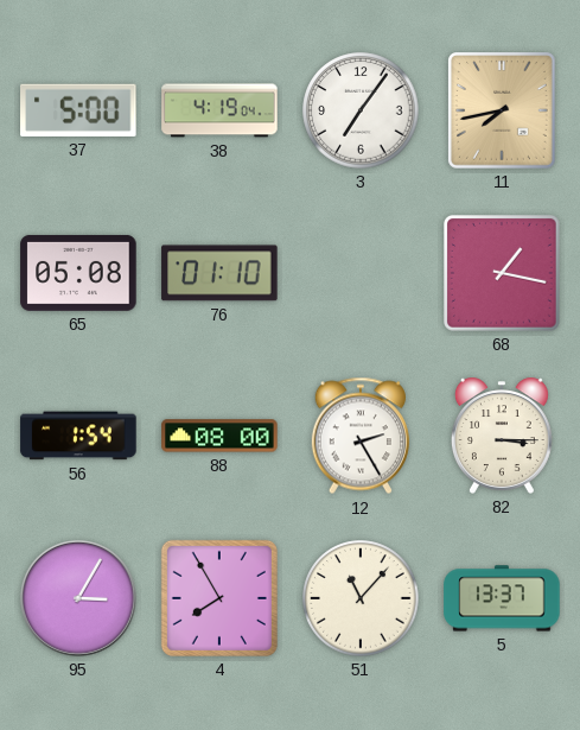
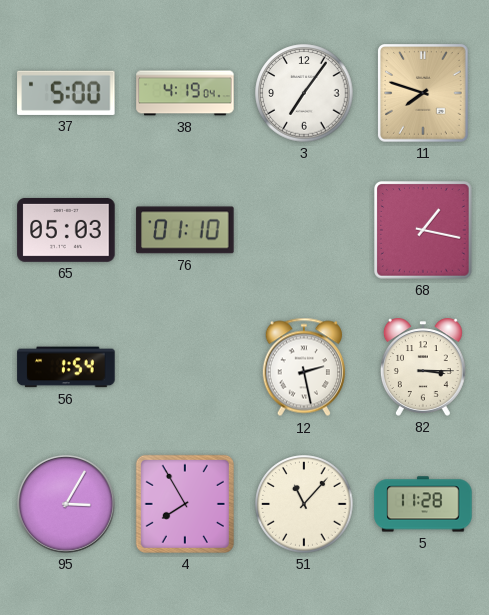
11: 7:43 -> 7:48
65: 05:08 -> 05:03
88: 08:00 -> none
12: 2:25 -> 2:28
5: 13:37 -> 11:28
